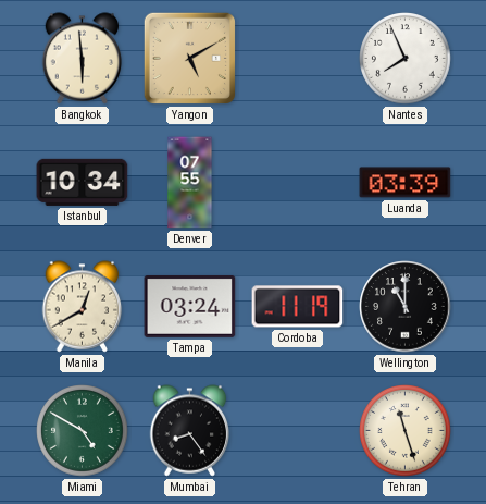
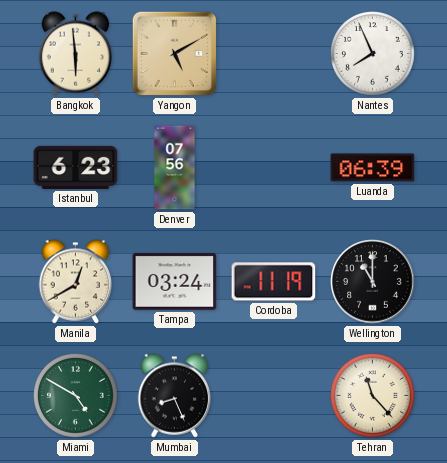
Istanbul: 10:34 -> 6:23
Denver: 07:55 -> 07:56
Luanda: 03:39 -> 06:39
Mumbai: 8:24 -> 8:26
Tehran: 11:27 -> 11:23
